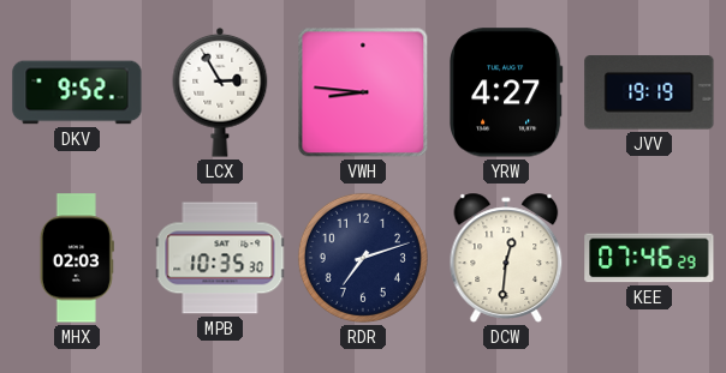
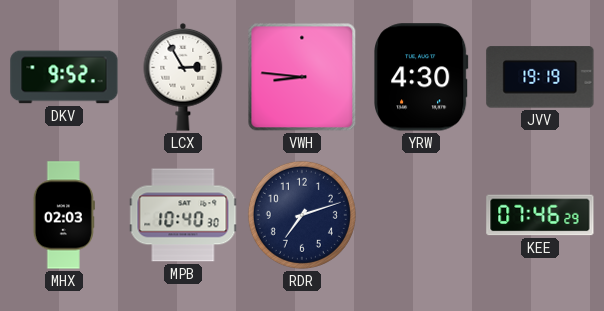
YRW: 4:27 -> 4:30
MPB: 10:35 -> 10:40
DCW: 12:31 -> none
